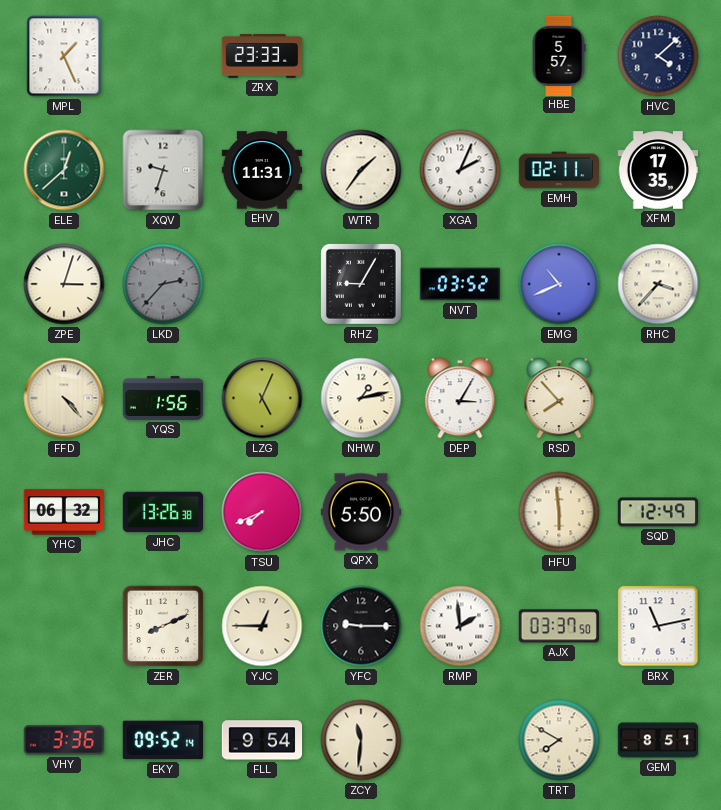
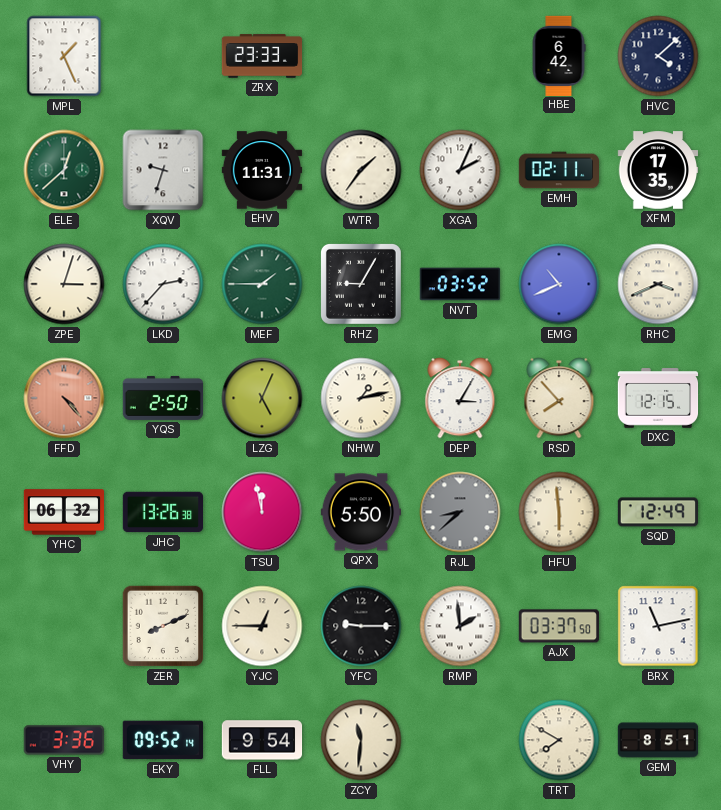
HBE: 5:57 -> 6:42
LKD dial: grey -> white
MEF: none -> 1:45
RHC: 3:37 -> 3:41
FFD dial: cream -> salmon
YQS: 1:56 -> 2:50
DXC: none -> 12:15
TSU: 7:41 -> 11:58
RJL: none -> 8:38
